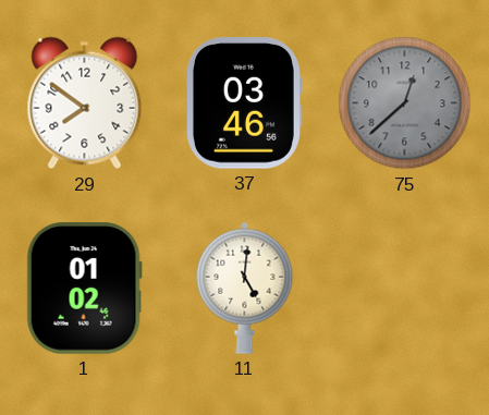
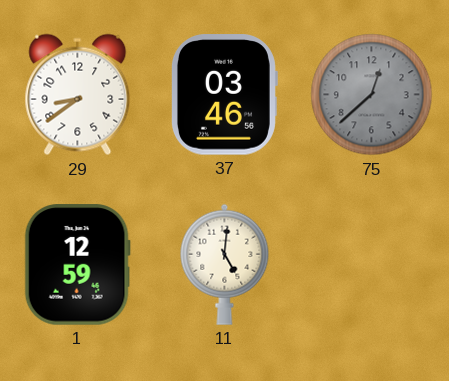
29: 7:51 -> 8:39
1: 01:02 -> 12:59
